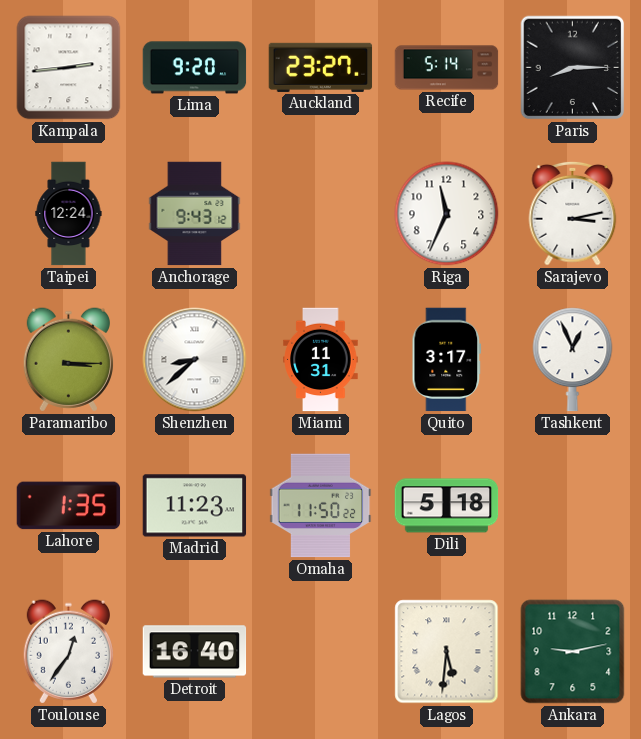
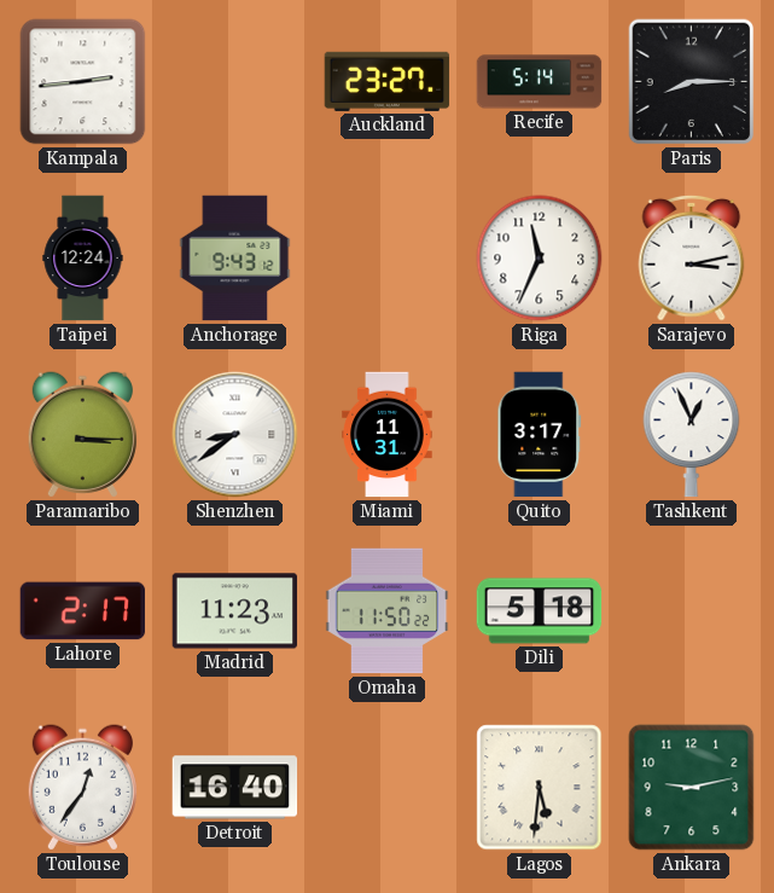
Lima: 9:20 -> none
Shenzhen: 8:38 -> 8:39
Lahore: 1:35 -> 2:17
